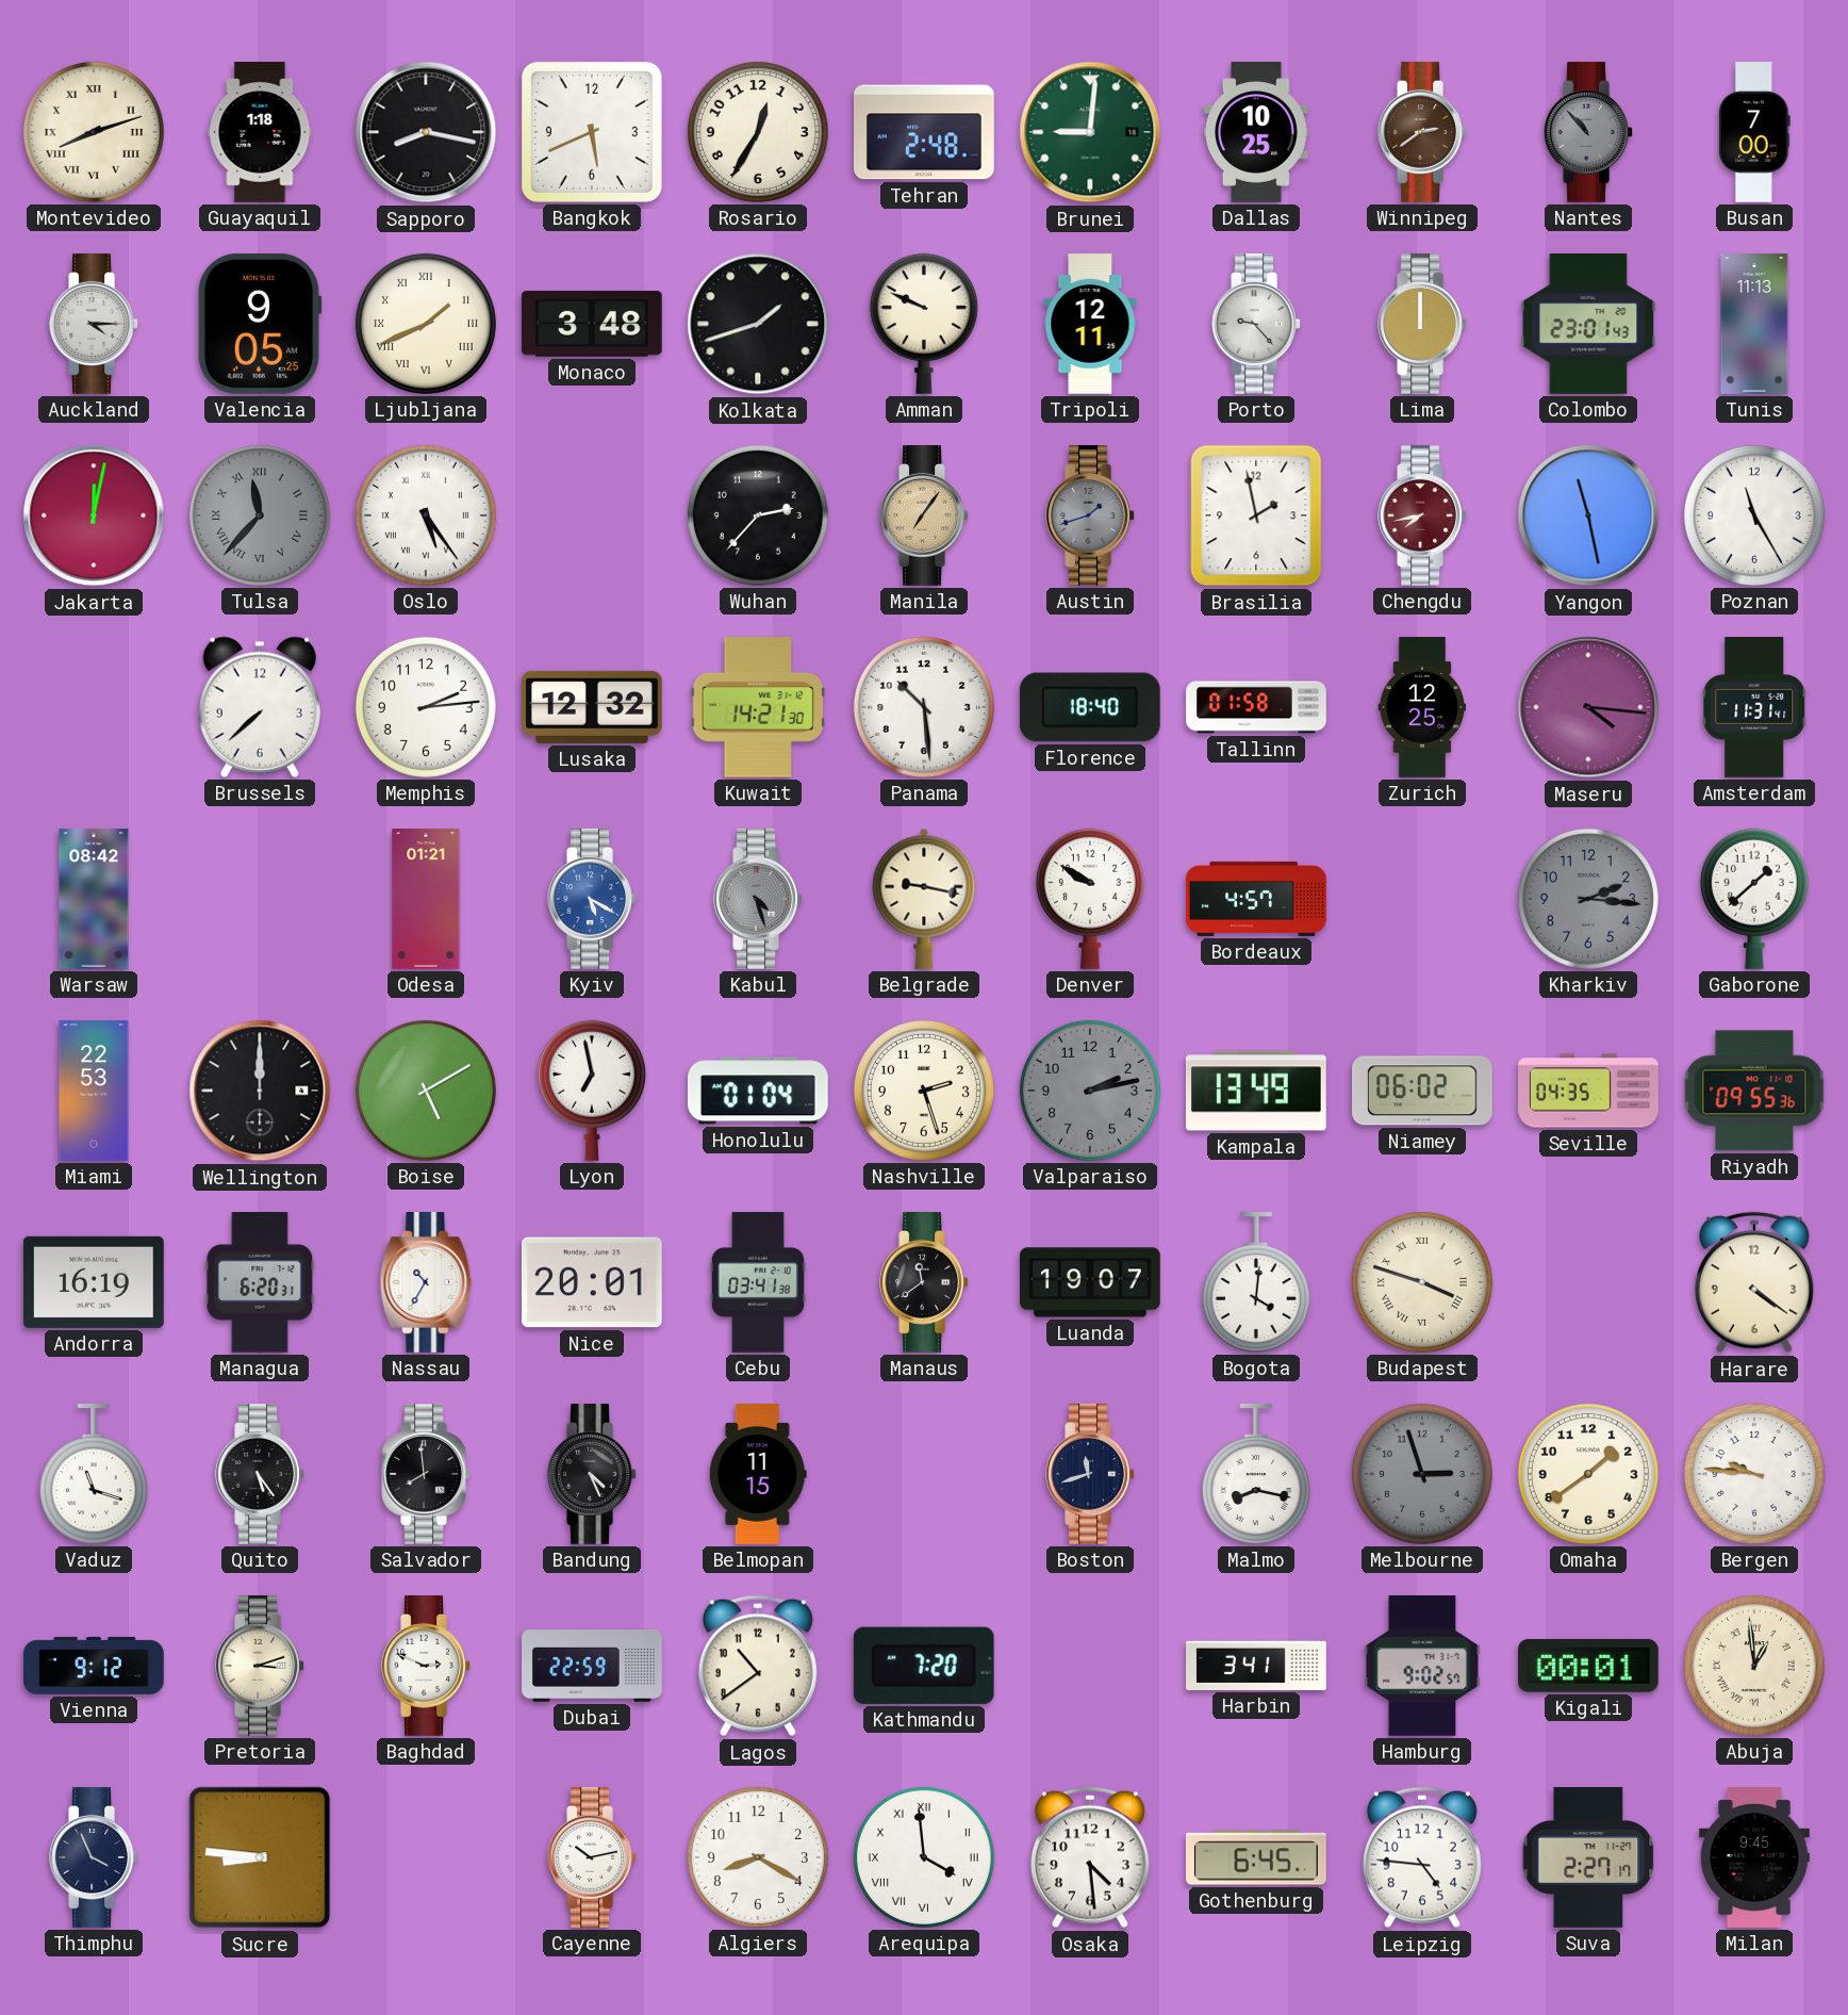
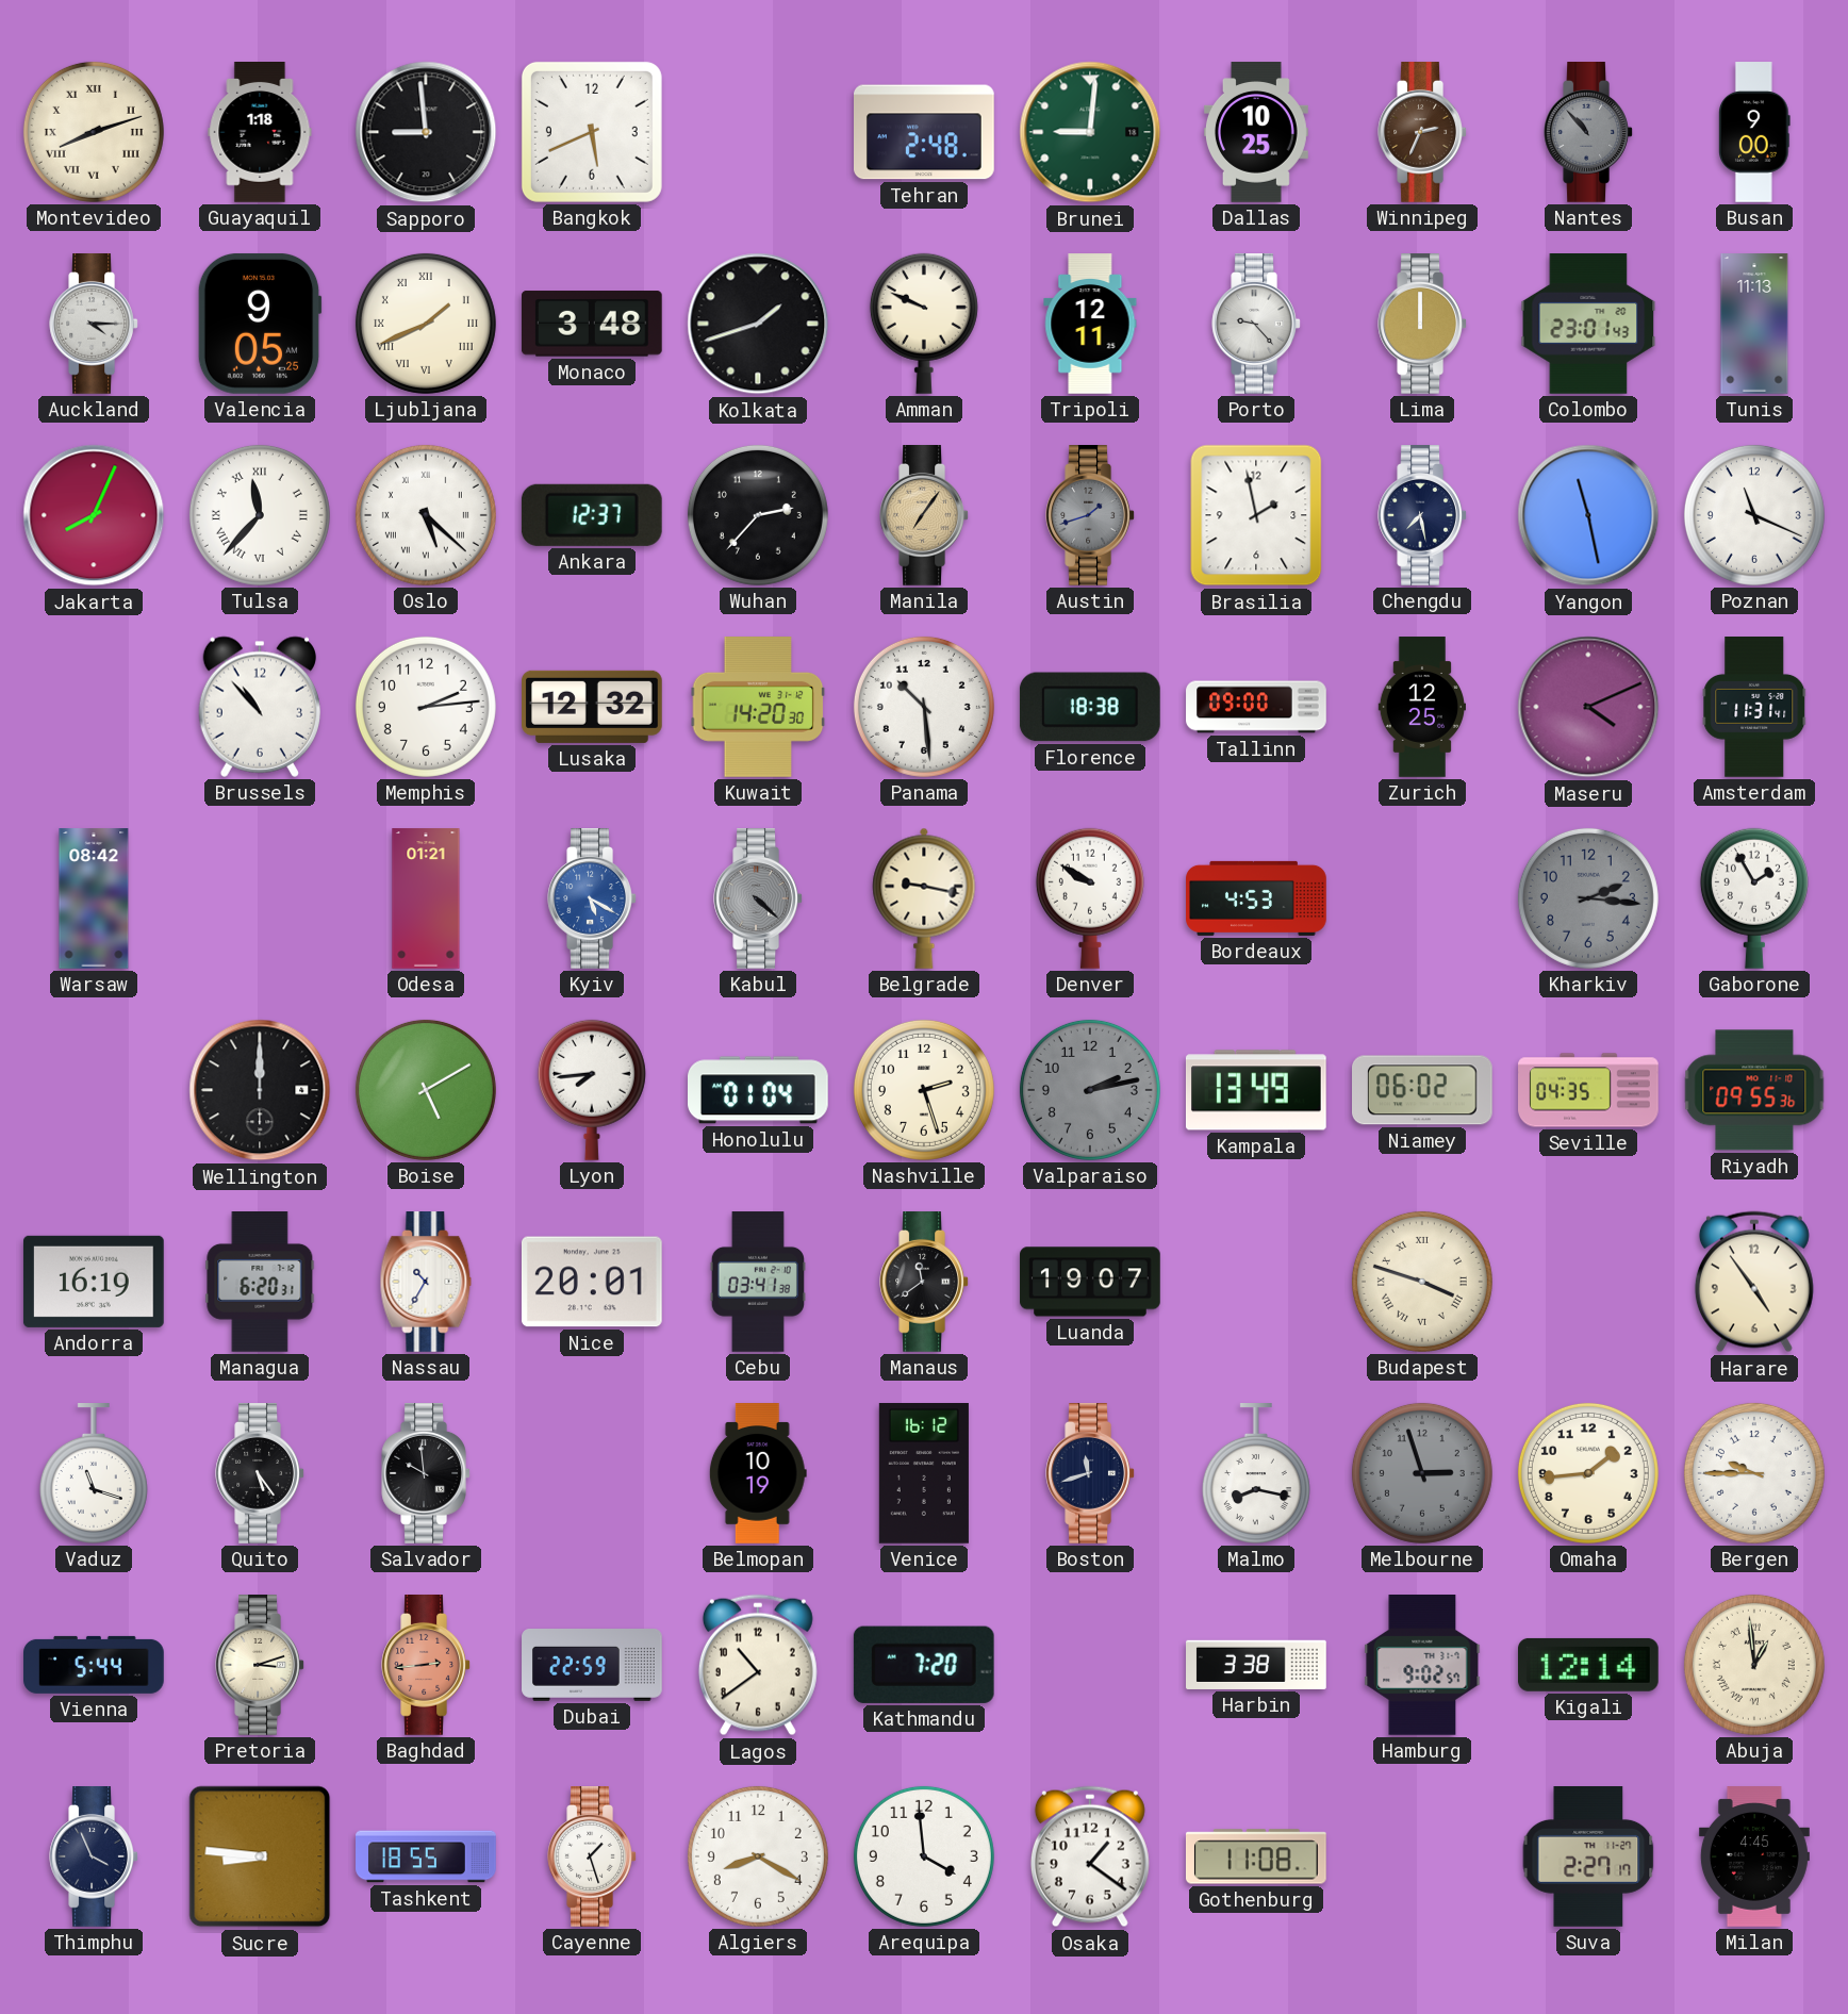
Sapporo: 8:17 -> 8:59
Rosario: 12:35 -> none
Winnipeg: 2:39 -> 2:34
Busan: 7:00 -> 9:00
Jakarta: 12:02 -> 8:04
Tulsa dial: grey -> white
Oslo: 5:24 -> 5:22
Ankara: none -> 12:37
Chengdu: 7:43 -> 7:28
Chengdu dial: burgundy -> navy
Poznan: 11:25 -> 11:19
Brussels: 7:38 -> 10:53
Kuwait: 14:21 -> 14:20
Florence: 18:40 -> 18:38
Tallinn: 01:58 -> 09:00
Maseru: 4:16 -> 4:11
Kabul: 4:27 -> 4:22
Bordeaux: 4:57 -> 4:53
Gaborone: 1:38 -> 1:55
Miami: 22:53 -> none
Lyon: 6:58 -> 7:44
Bogota: 4:01 -> none
Harare: 4:21 -> 4:54
Salvador: 7:59 -> 9:59
Bandung: 4:26 -> none
Belmopan: 11:15 -> 10:19
Venice: none -> 16:12
Omaha: 1:39 -> 1:44
Bergen: 9:46 -> 9:45
Vienna: 9:12 -> 5:44
Baghdad: 2:49 -> 2:44
Baghdad dial: white -> salmon
Harbin: 3:41 -> 3:38
Kigali: 00:01 -> 12:14
Tashkent: none -> 18:55
Cayenne: 10:13 -> 1:27
Arequipa numerals: Roman -> Arabic
Osaka: 4:29 -> 1:21
Gothenburg: 6:45 -> 11:08
Leipzig: 4:46 -> none
Milan: 9:45 -> 4:45
